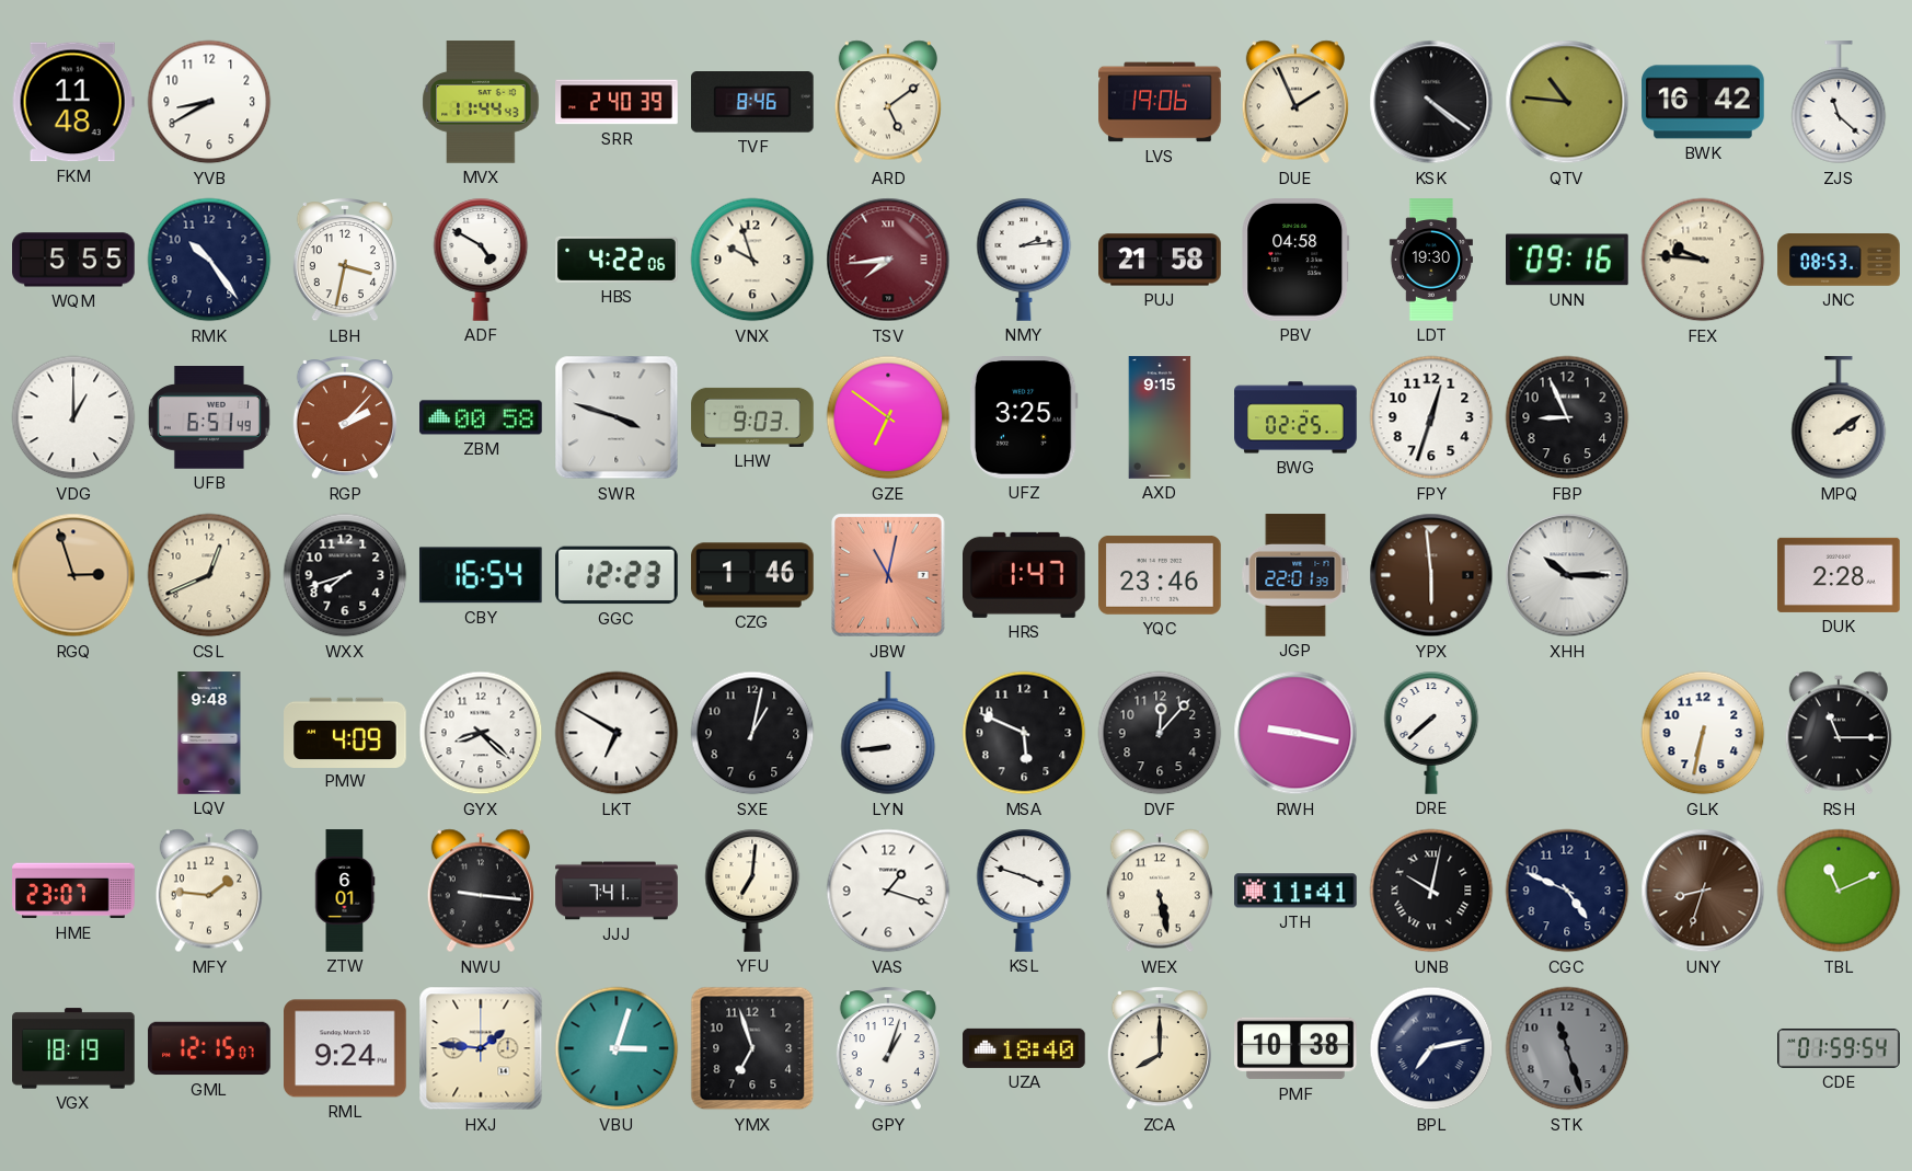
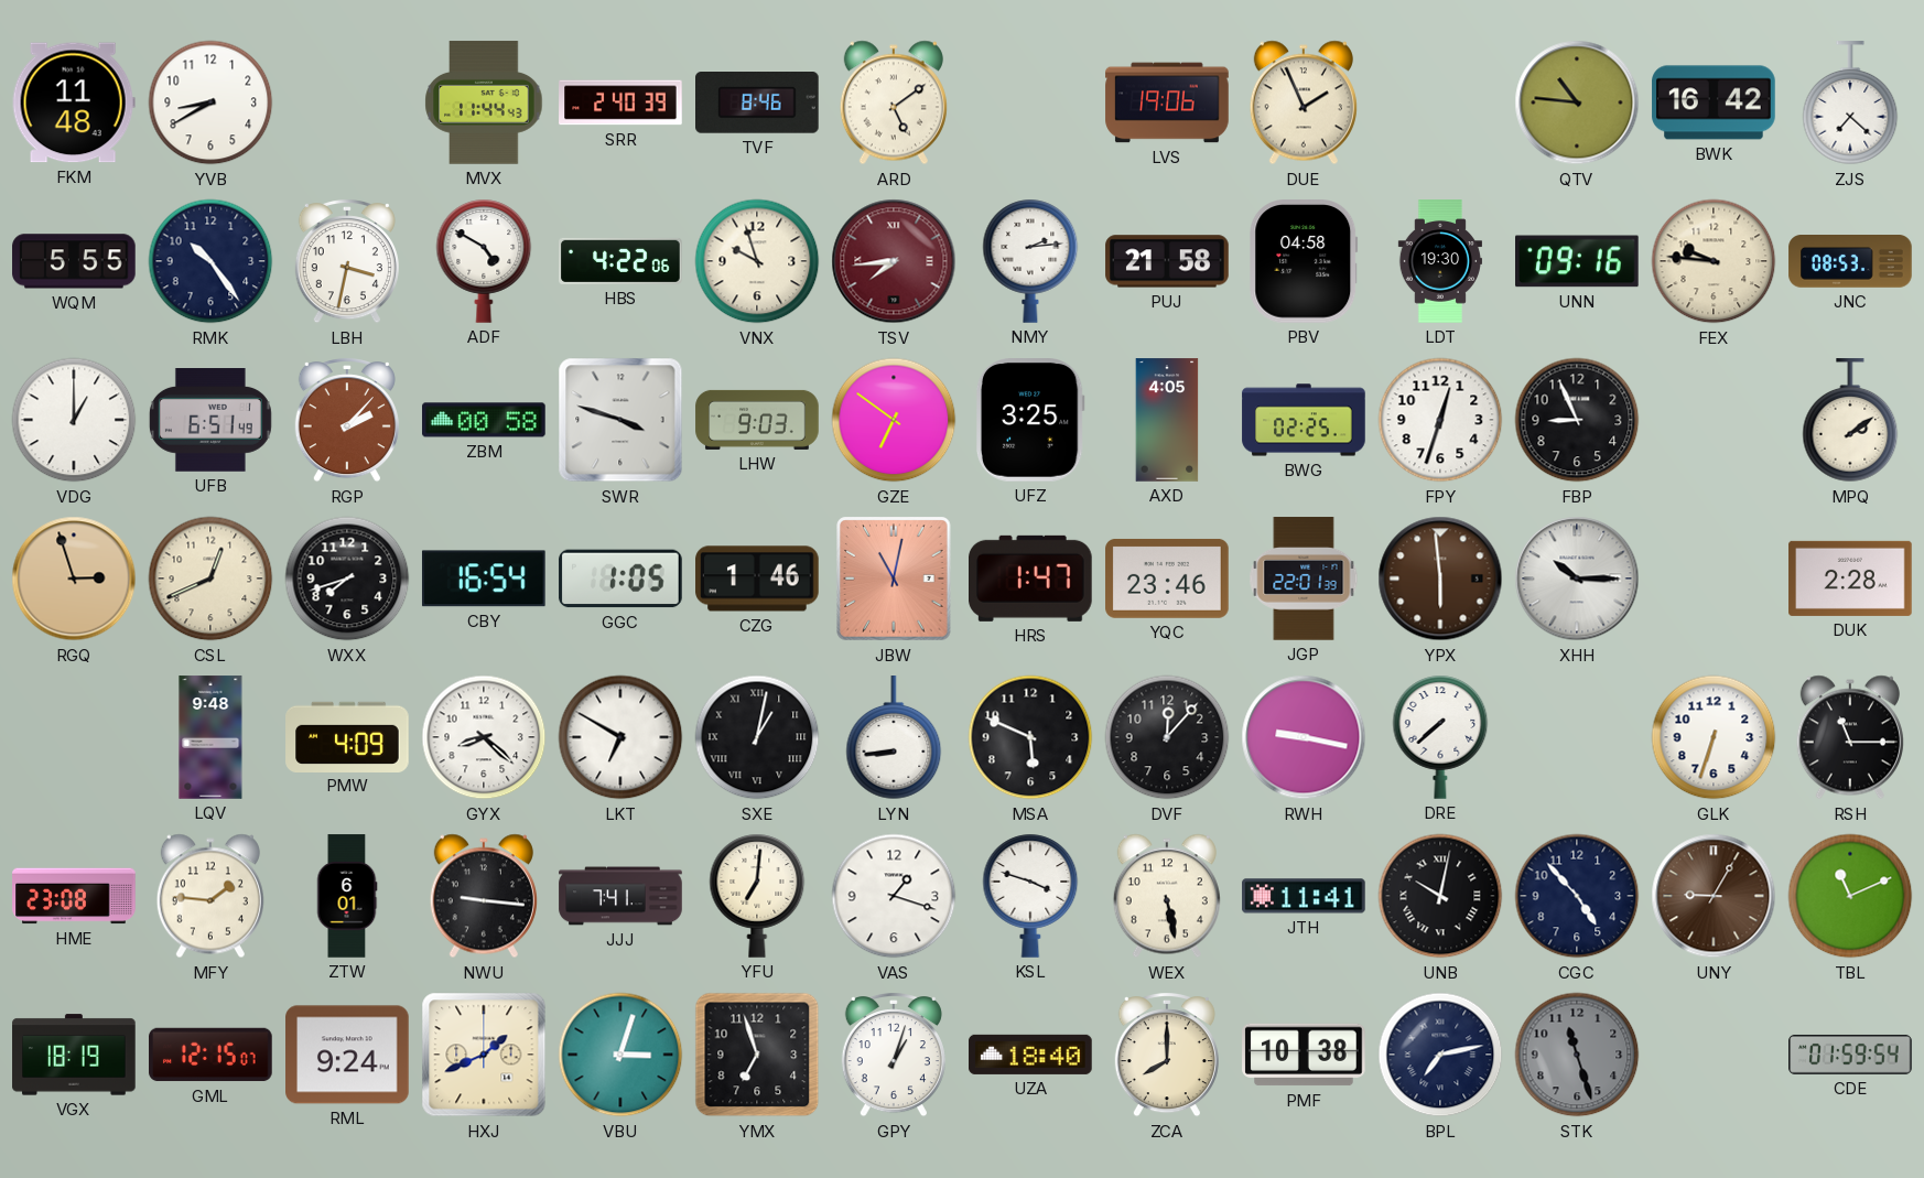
KSK: 4:21 -> none
ZJS: 11:22 -> 7:22
AXD: 9:15 -> 4:05
GGC: 12:23 -> 1:05
SXE numerals: Arabic -> Roman
GLK: 6:32 -> 6:33
HME: 23:07 -> 23:08
CGC: 4:49 -> 4:53
UNY: 8:33 -> 9:05
HXJ: 1:46 -> 1:41
